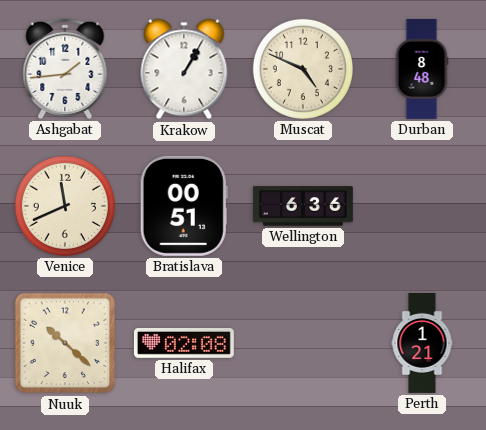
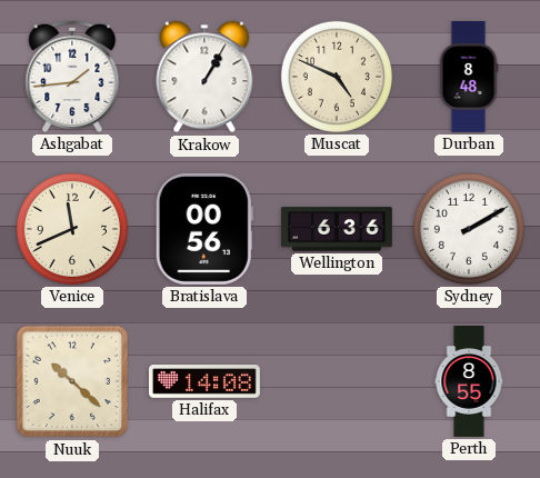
Bratislava: 00:51 -> 00:56
Sydney: none -> 2:10
Halifax: 02:08 -> 14:08
Perth: 1:21 -> 8:55
